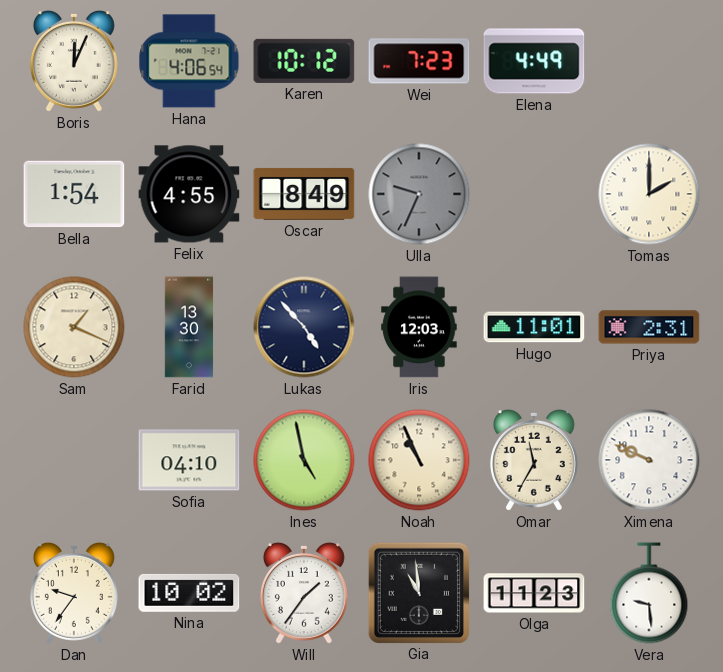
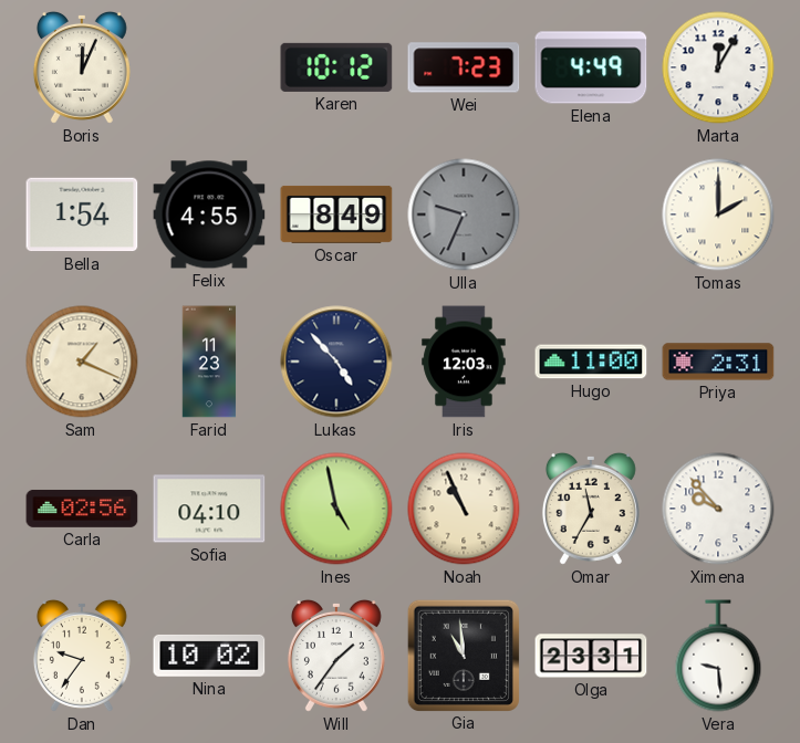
Hana: 4:06 -> none
Marta: none -> 12:05
Farid: 13:30 -> 11:23
Hugo: 11:01 -> 11:00
Carla: none -> 02:56
Ximena: 9:49 -> 9:53
Olga: 11:23 -> 23:31
